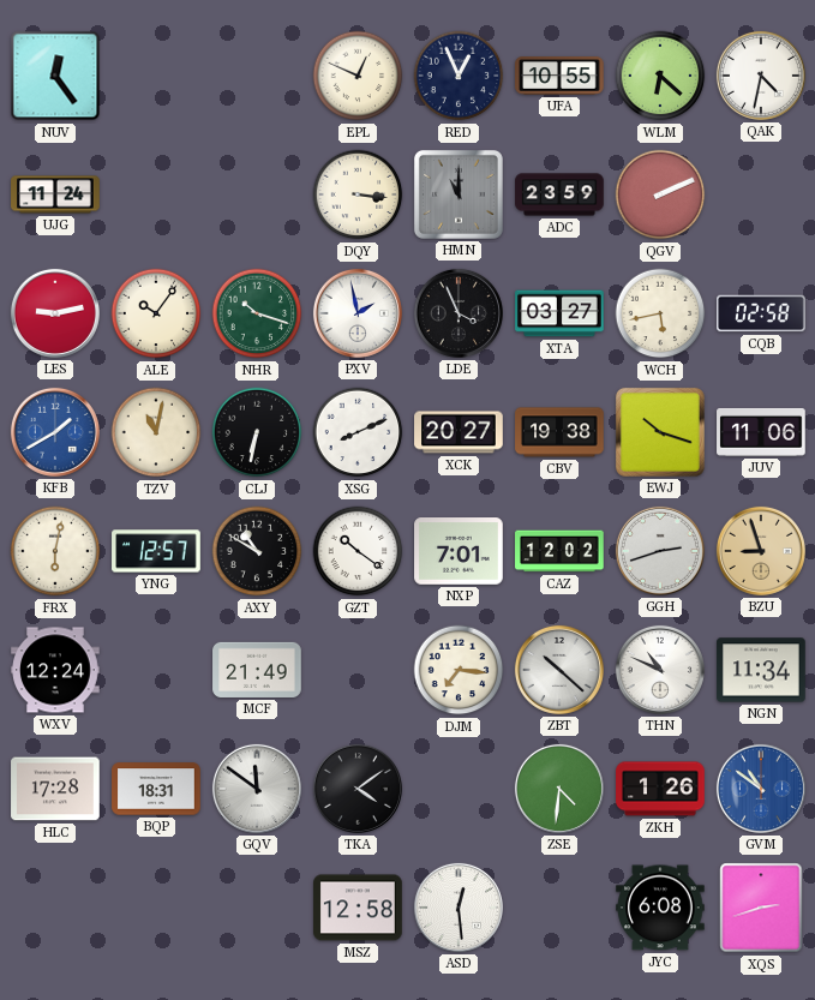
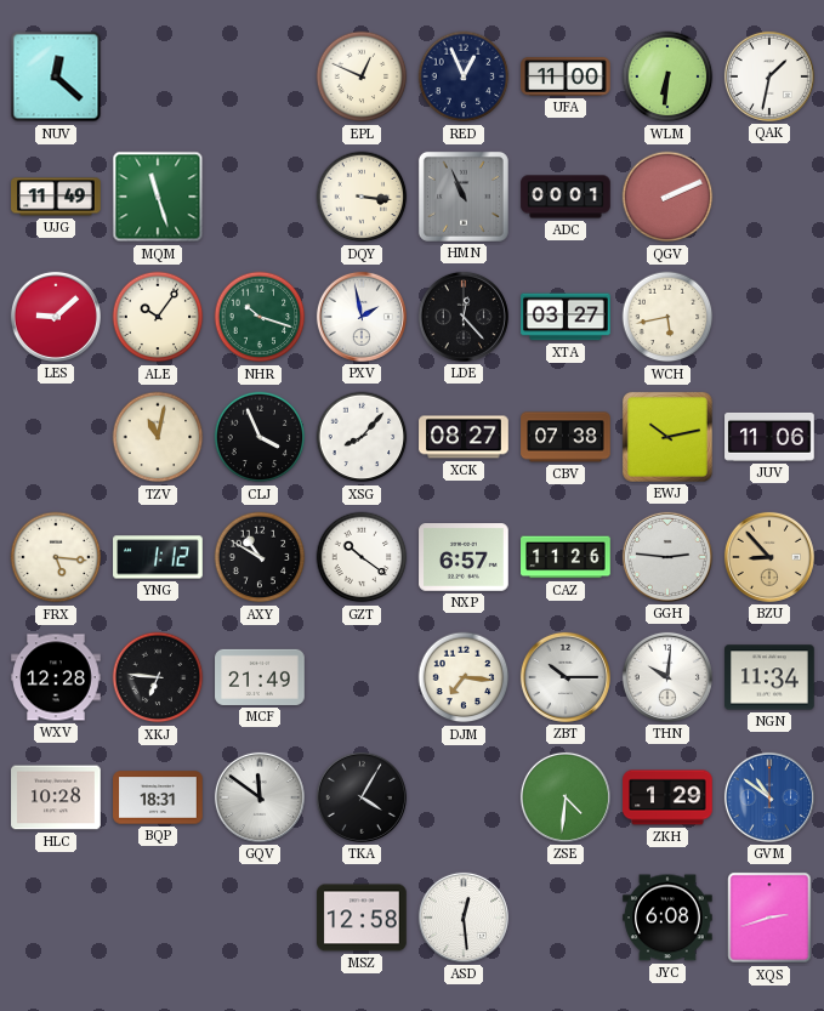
NUV: 12:24 -> 12:22
UFA: 10:55 -> 11:00
WLM: 6:22 -> 6:31
QAK: 4:32 -> 1:32
UJG: 11:24 -> 11:49
MQM: none -> 11:27
HMN: 11:00 -> 10:56
ADC: 23:59 -> 00:01
LES: 9:13 -> 9:08
LDE: 3:56 -> 12:23
CQB: 02:58 -> none
KFB: 1:40 -> none
CLJ: 6:32 -> 3:56
XSG: 8:11 -> 8:07
XCK: 20:27 -> 08:27
CBV: 19:38 -> 07:38
EWJ: 10:18 -> 10:13
FRX: 6:02 -> 5:16
YNG: 12:57 -> 1:12
NXP: 7:01 -> 6:57
CAZ: 12:02 -> 11:26
GGH: 2:42 -> 2:46
BZU: 8:57 -> 8:53
WXV: 12:24 -> 12:28
XKJ: none -> 6:46
ZBT: 10:22 -> 10:15
THN: 10:49 -> 10:01
HLC: 17:28 -> 10:28
TKA: 4:09 -> 4:05
ZKH: 1:26 -> 1:29
